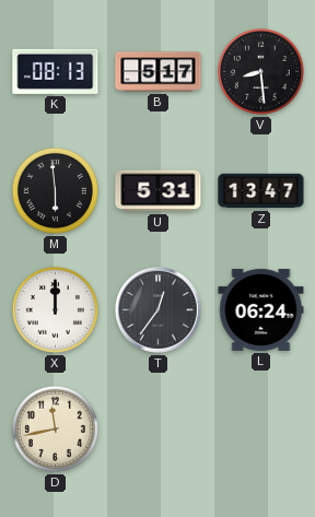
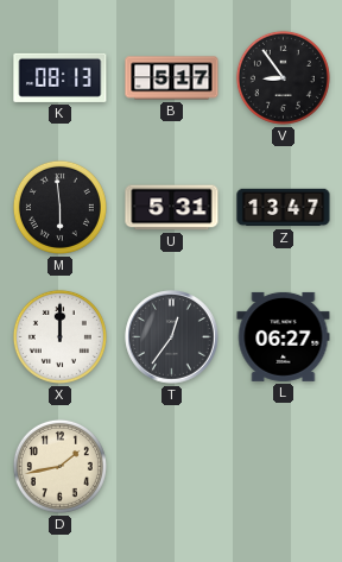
V: 8:29 -> 8:54
L: 06:24 -> 06:27
D: 11:43 -> 1:43
